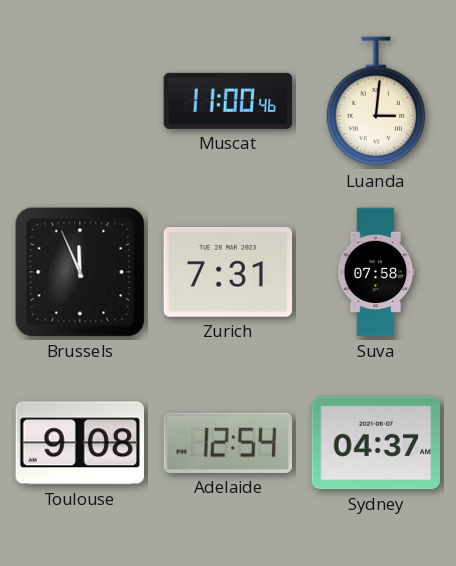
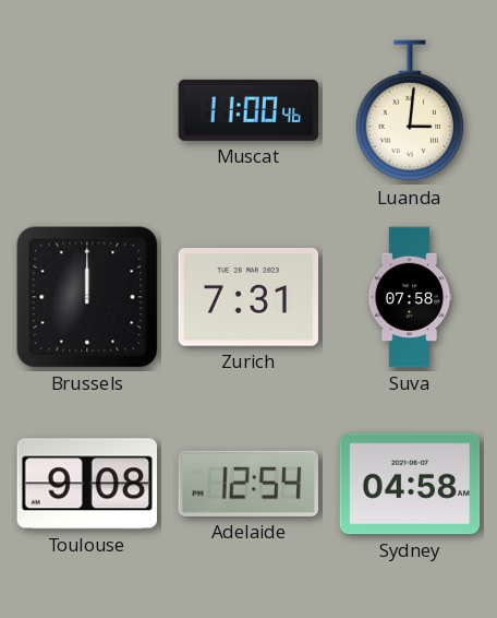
Brussels: 11:56 -> 12:00
Sydney: 04:37 -> 04:58
